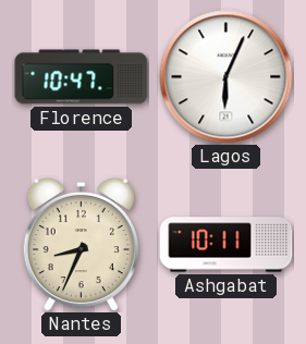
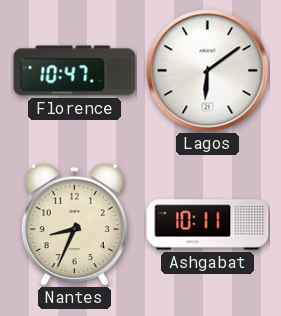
Lagos: 6:04 -> 6:09
